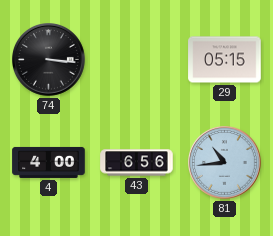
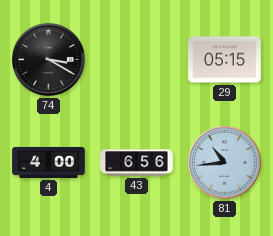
74: 3:16 -> 3:20
